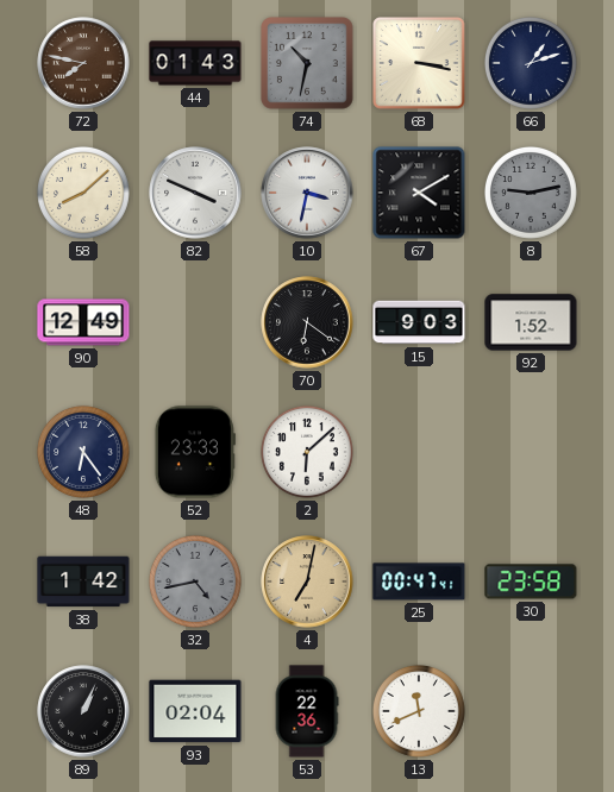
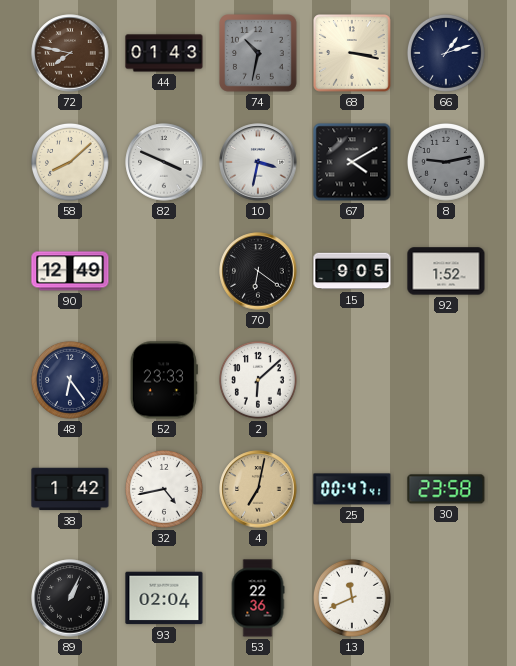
15: 9:03 -> 9:05
32 dial: grey -> white
